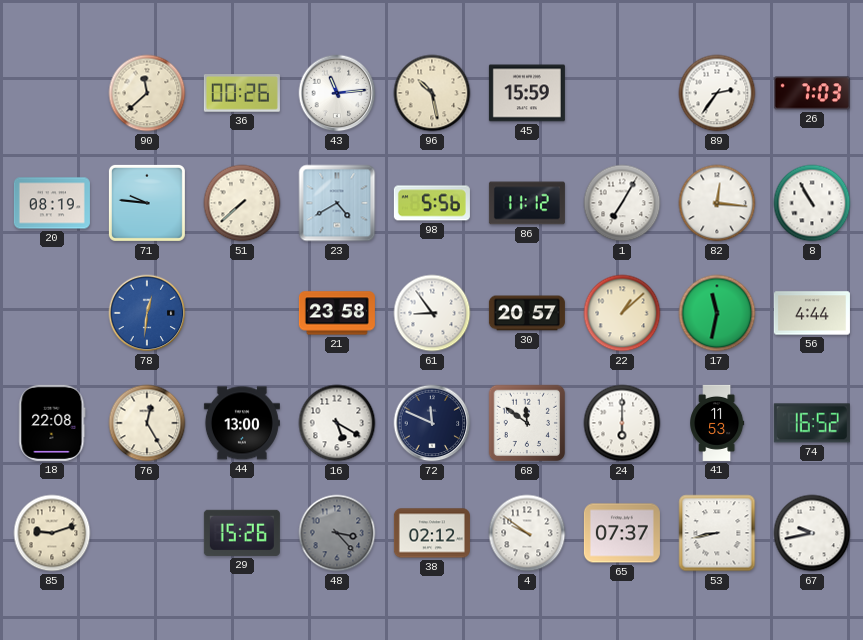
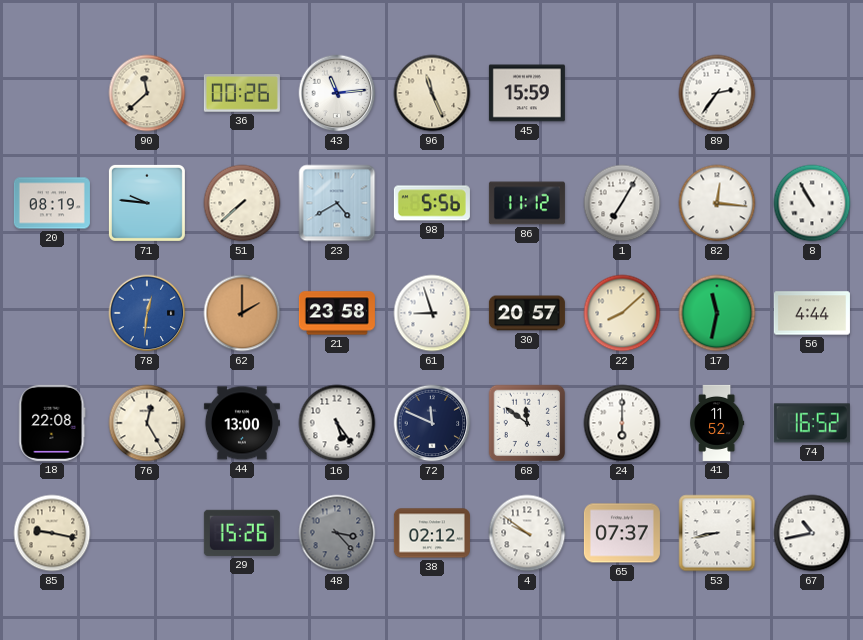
96: 10:28 -> 11:26
26: 7:03 -> none
62: none -> 2:00
61: 8:54 -> 8:57
22: 1:08 -> 8:08
16: 5:20 -> 5:24
41: 11:53 -> 11:52
85: 9:12 -> 9:17
67: 9:43 -> 10:43
